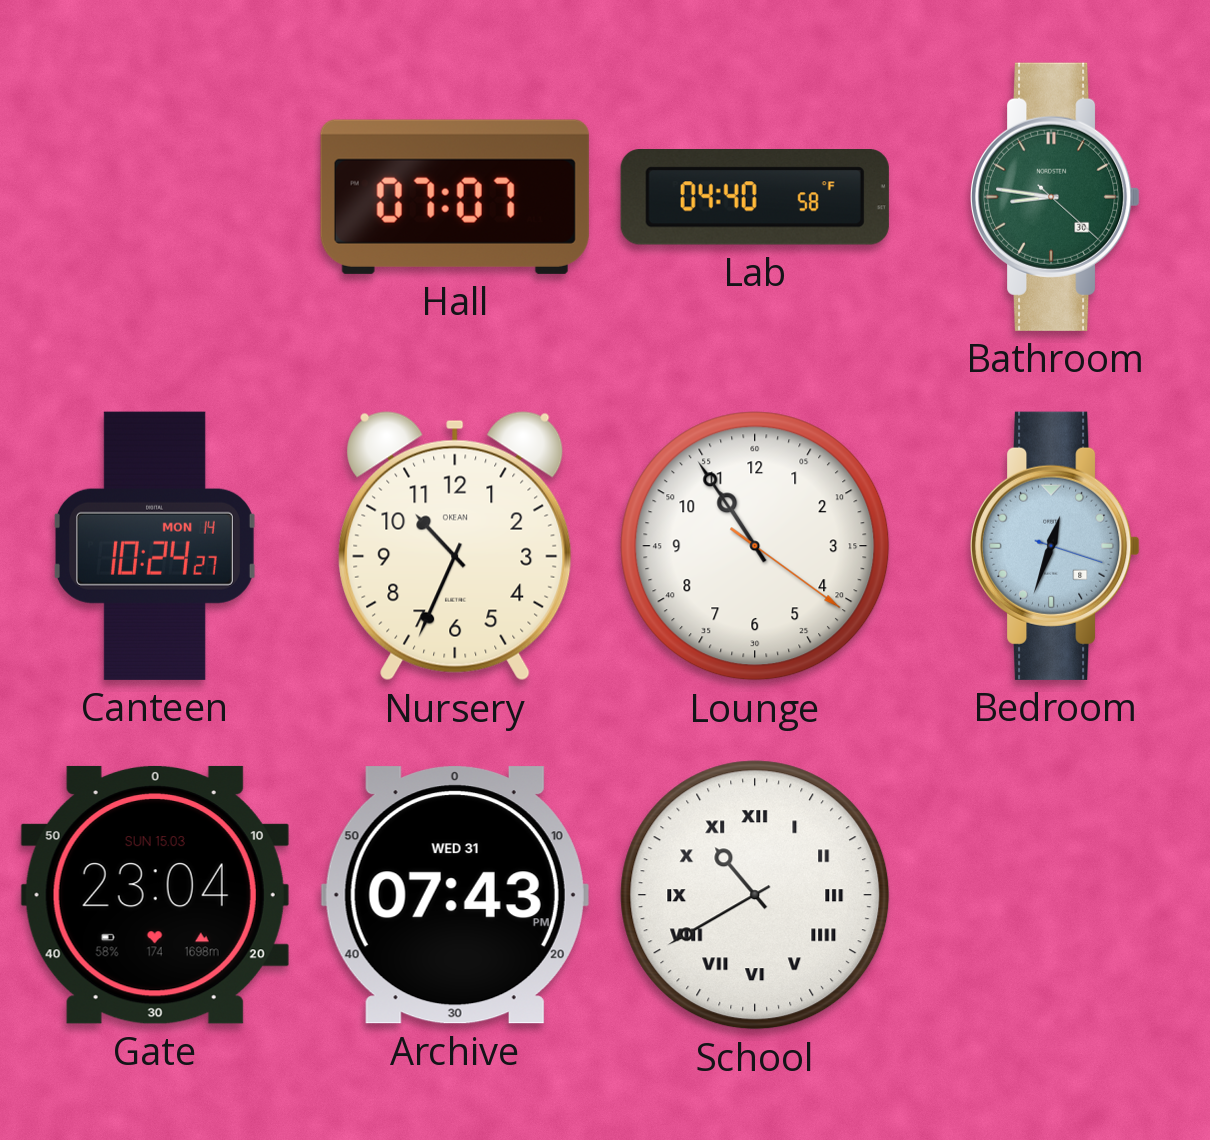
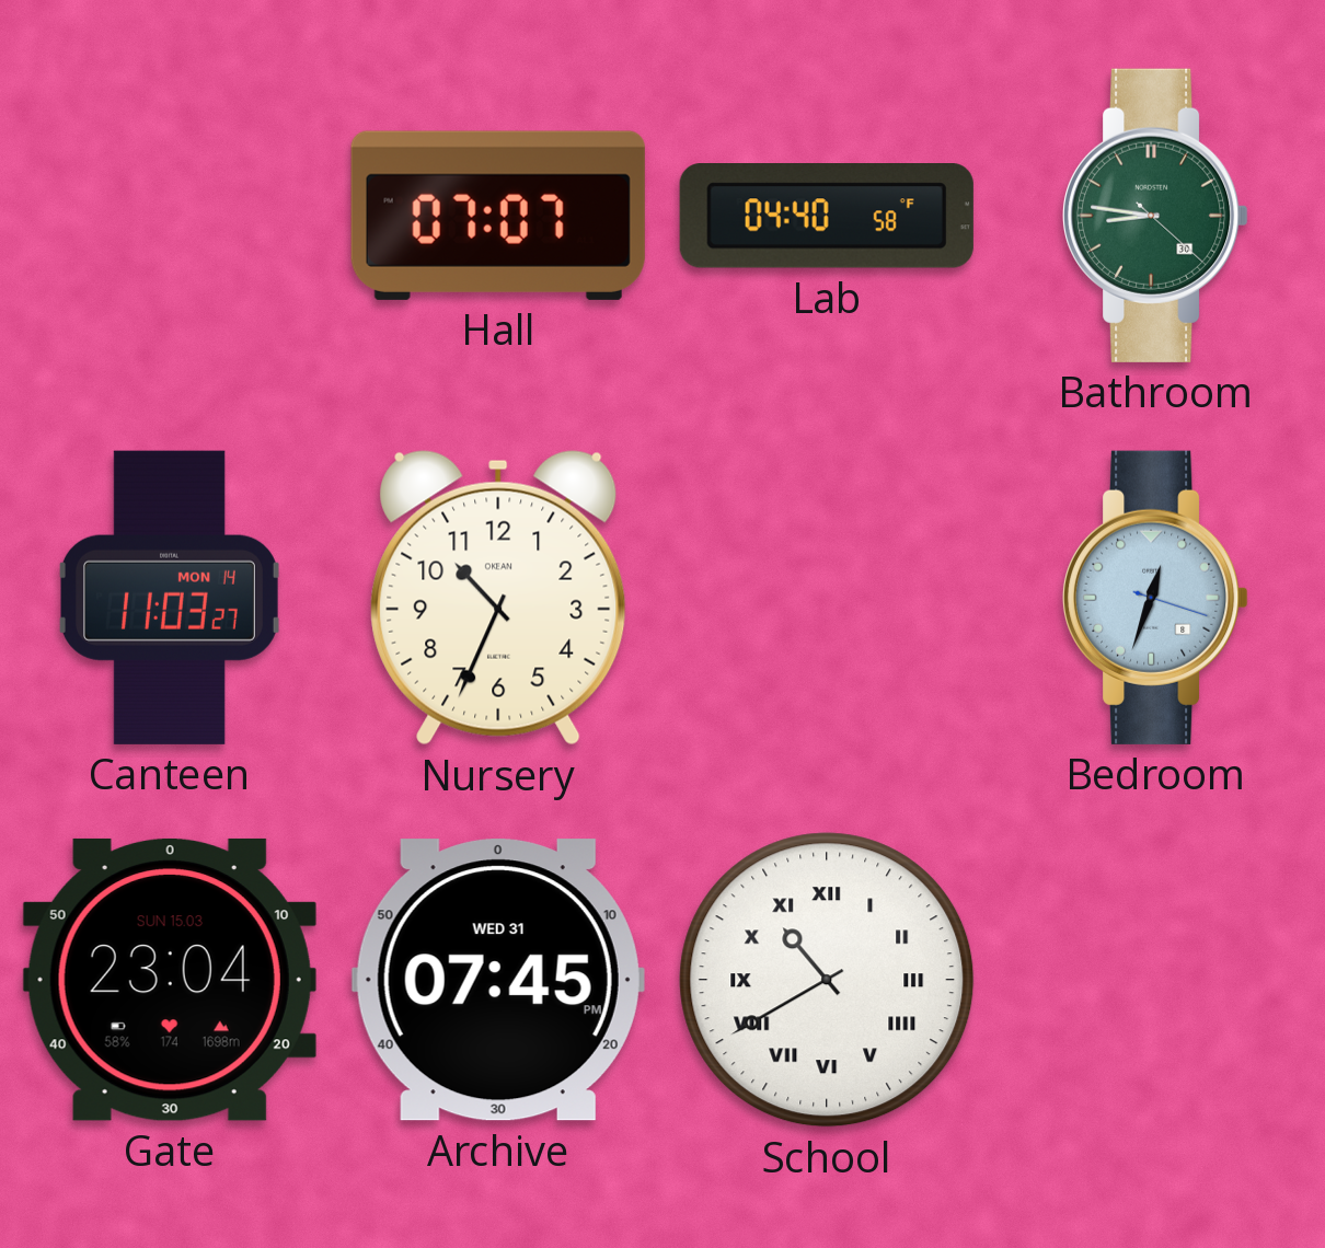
Canteen: 10:24 -> 11:03
Lounge: 10:54 -> none
Archive: 07:43 -> 07:45
